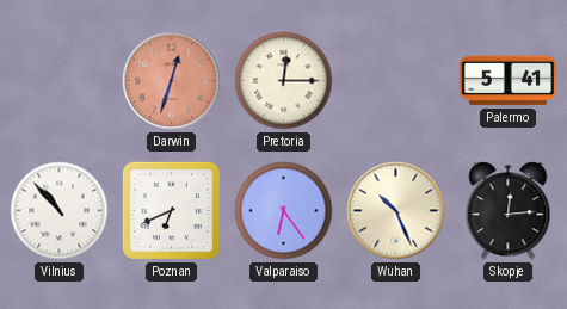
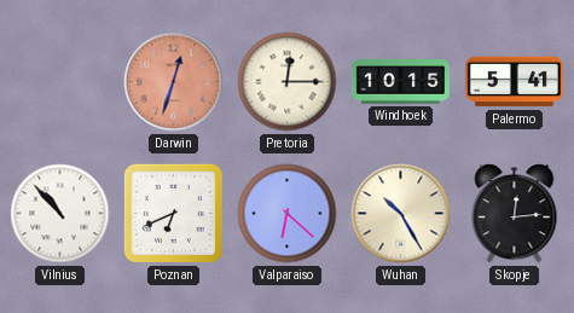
Windhoek: none -> 10:15
Valparaiso: 6:24 -> 6:22
Wuhan: 10:26 -> 10:25
